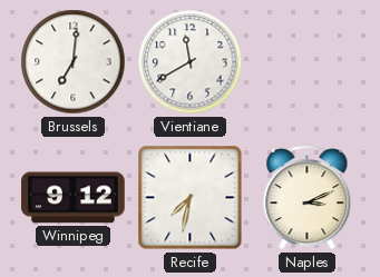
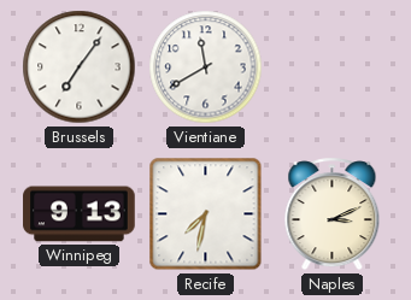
Brussels: 7:01 -> 7:06
Winnipeg: 9:12 -> 9:13
